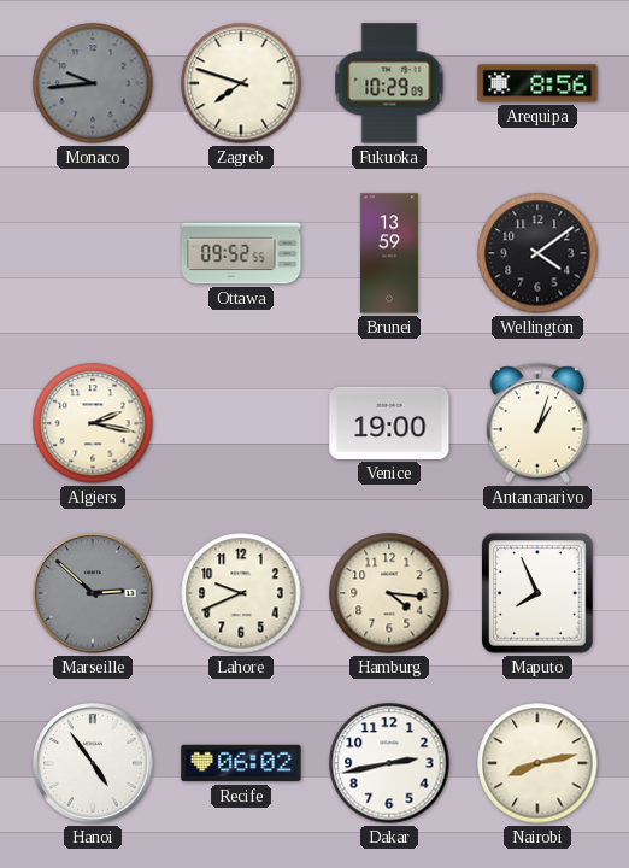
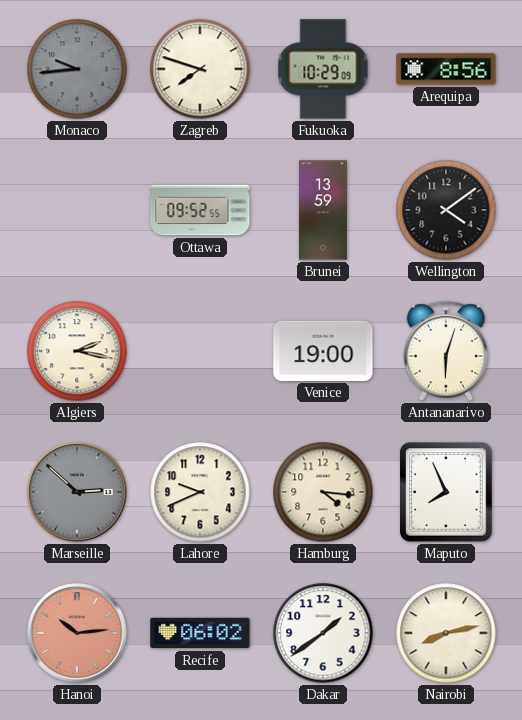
Antananarivo: 1:03 -> 6:03
Hanoi: 4:54 -> 10:14
Hanoi dial: white -> salmon
Dakar: 2:43 -> 1:39
